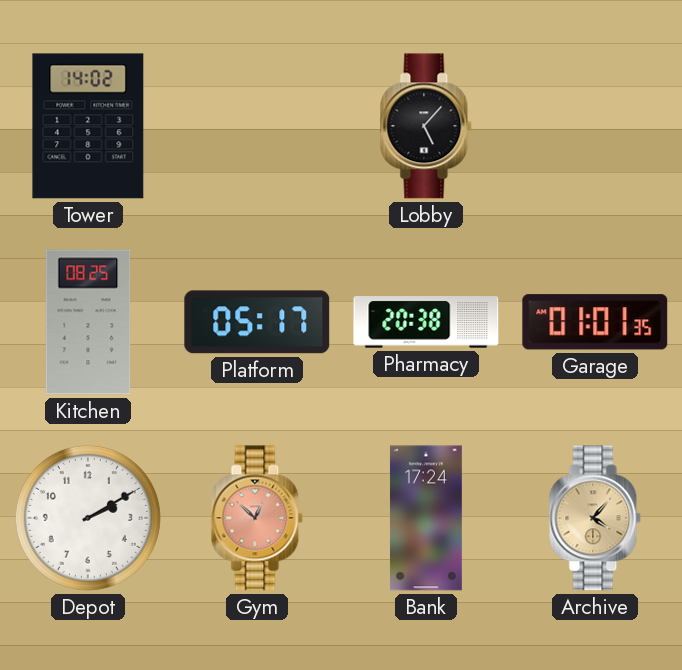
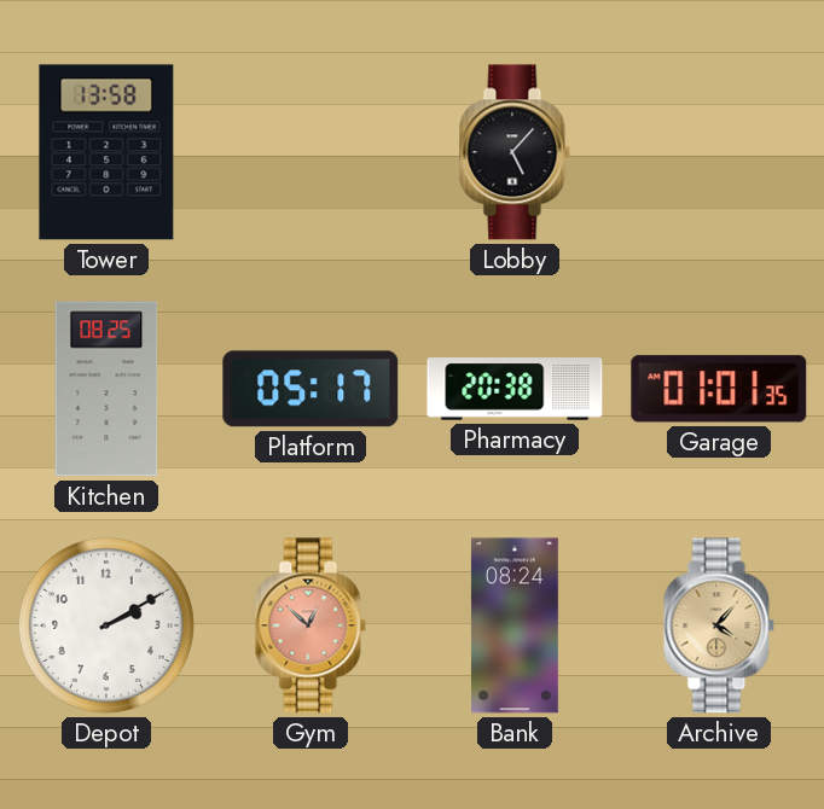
Tower: 14:02 -> 13:58
Bank: 17:24 -> 08:24
